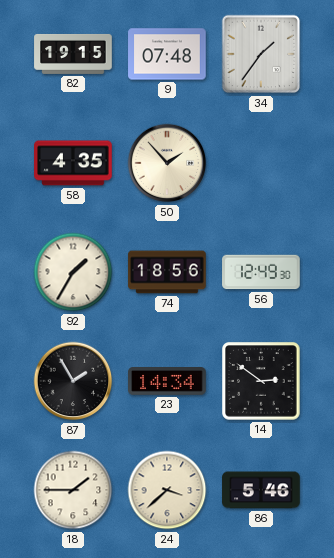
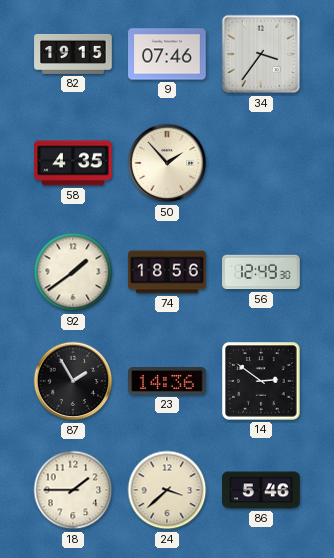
9: 07:48 -> 07:46
34: 1:36 -> 3:36
92: 1:35 -> 1:39
23: 14:34 -> 14:36
